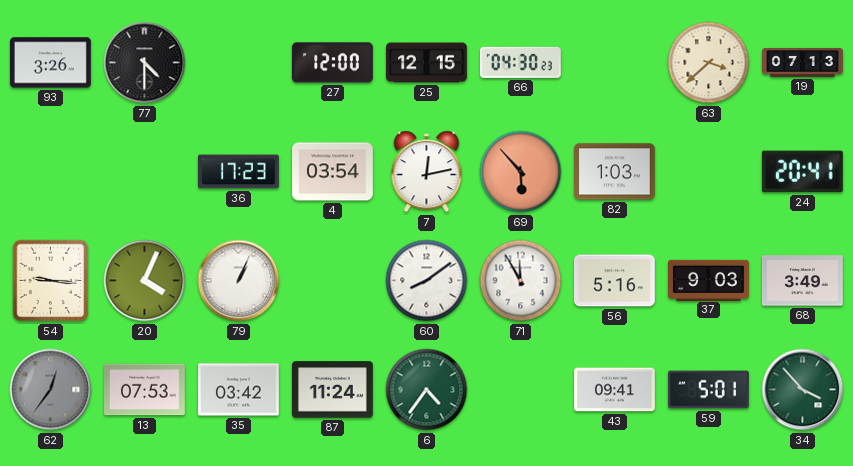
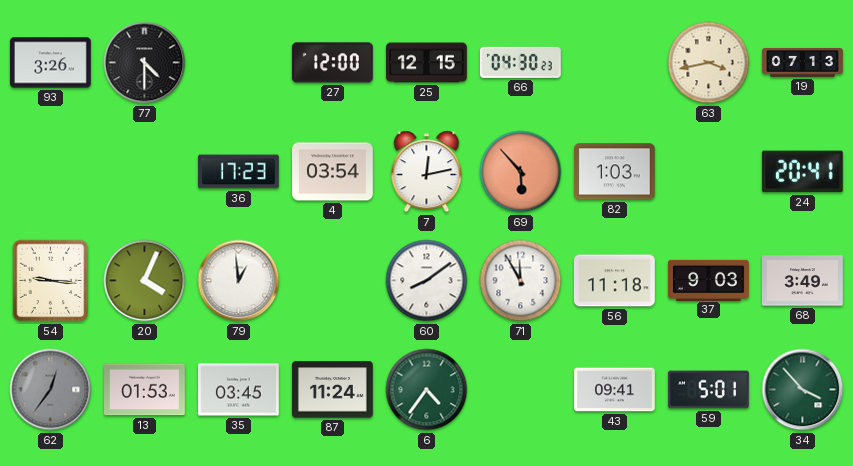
63: 3:38 -> 3:43
79: 1:04 -> 12:59
56: 5:16 -> 11:18
13: 07:53 -> 01:53
35: 03:42 -> 03:45
